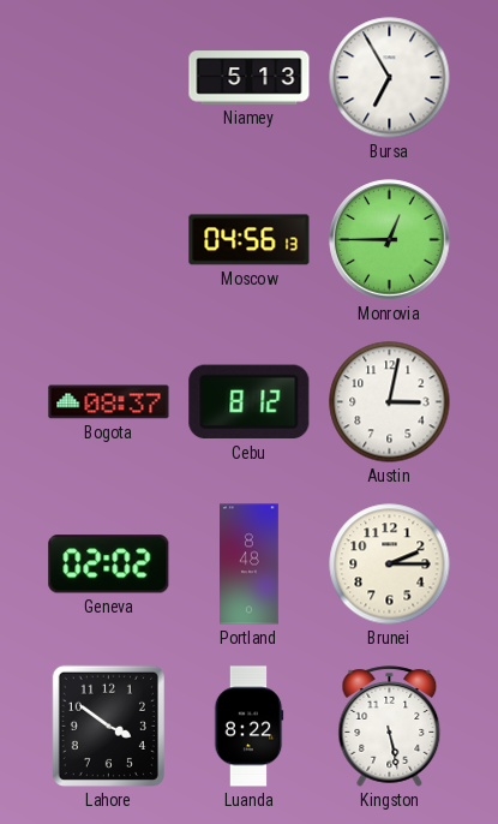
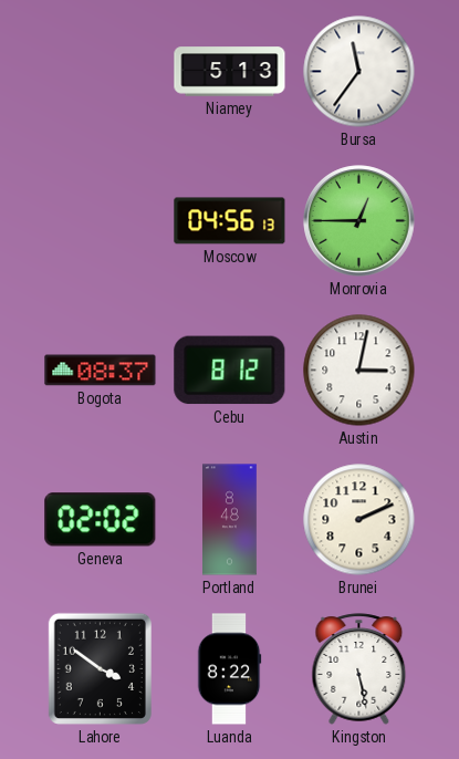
Bursa: 6:55 -> 11:36
Brunei: 2:15 -> 2:11
